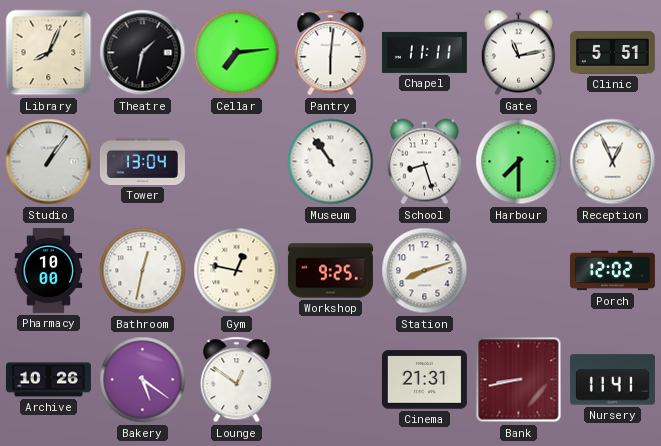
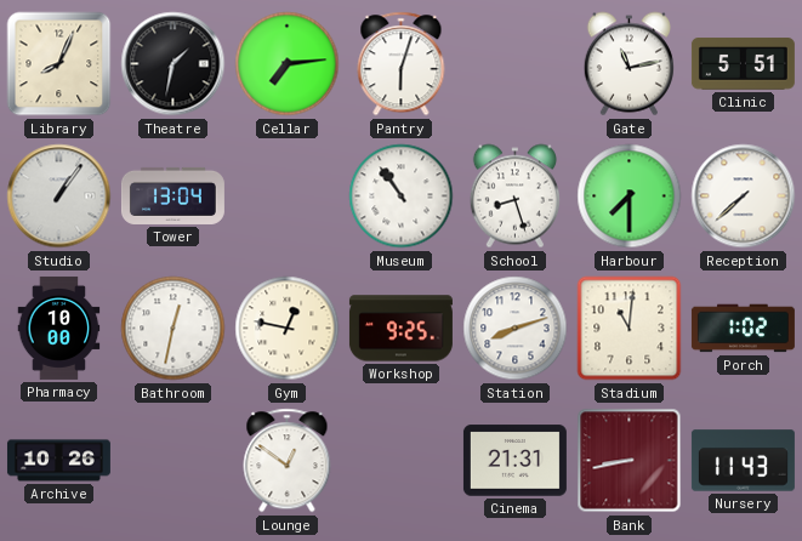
Pantry: 6:01 -> 6:03
Chapel: 11:11 -> none
Reception: 12:56 -> 7:38
Stadium: none -> 11:01
Porch: 12:02 -> 1:02
Bakery: 5:21 -> none
Nursery: 11:41 -> 11:43
